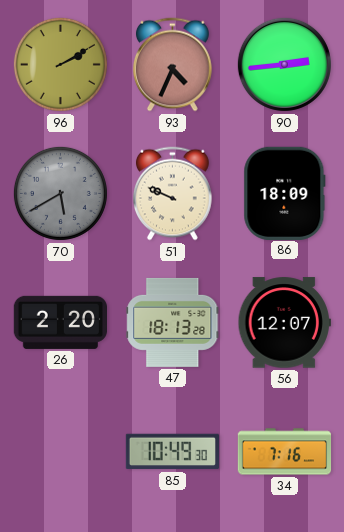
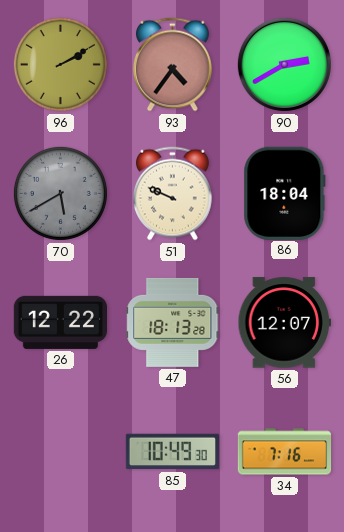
93: 4:34 -> 4:36
90: 2:44 -> 2:40
86: 18:09 -> 18:04
26: 2:20 -> 12:22
